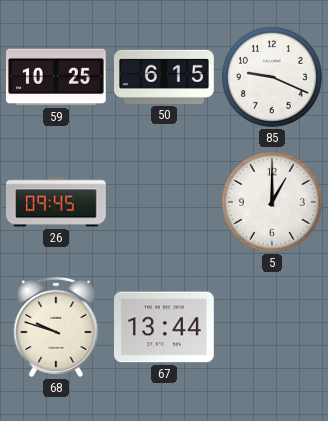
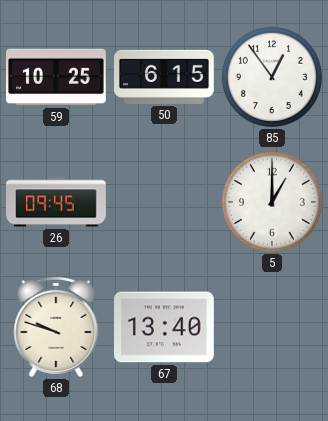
85: 9:19 -> 12:54
67: 13:44 -> 13:40
